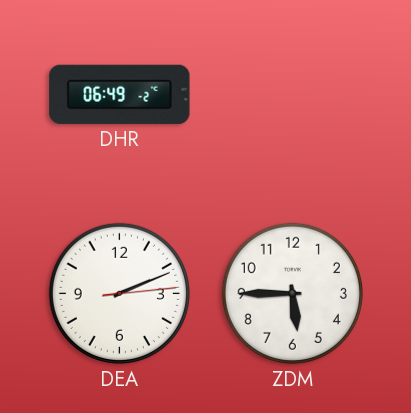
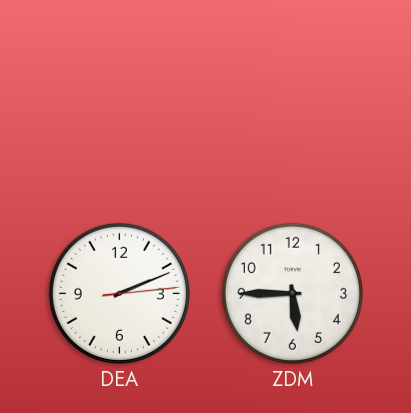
DHR: 06:49 -> none
